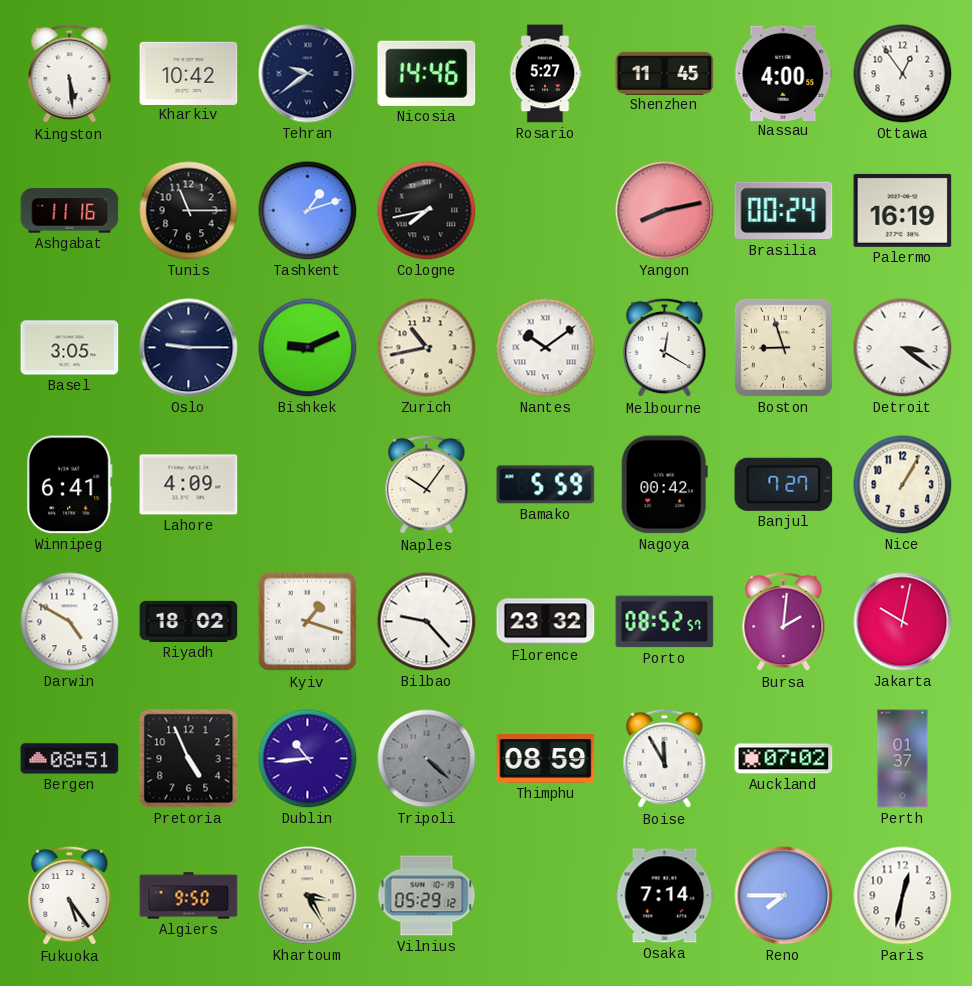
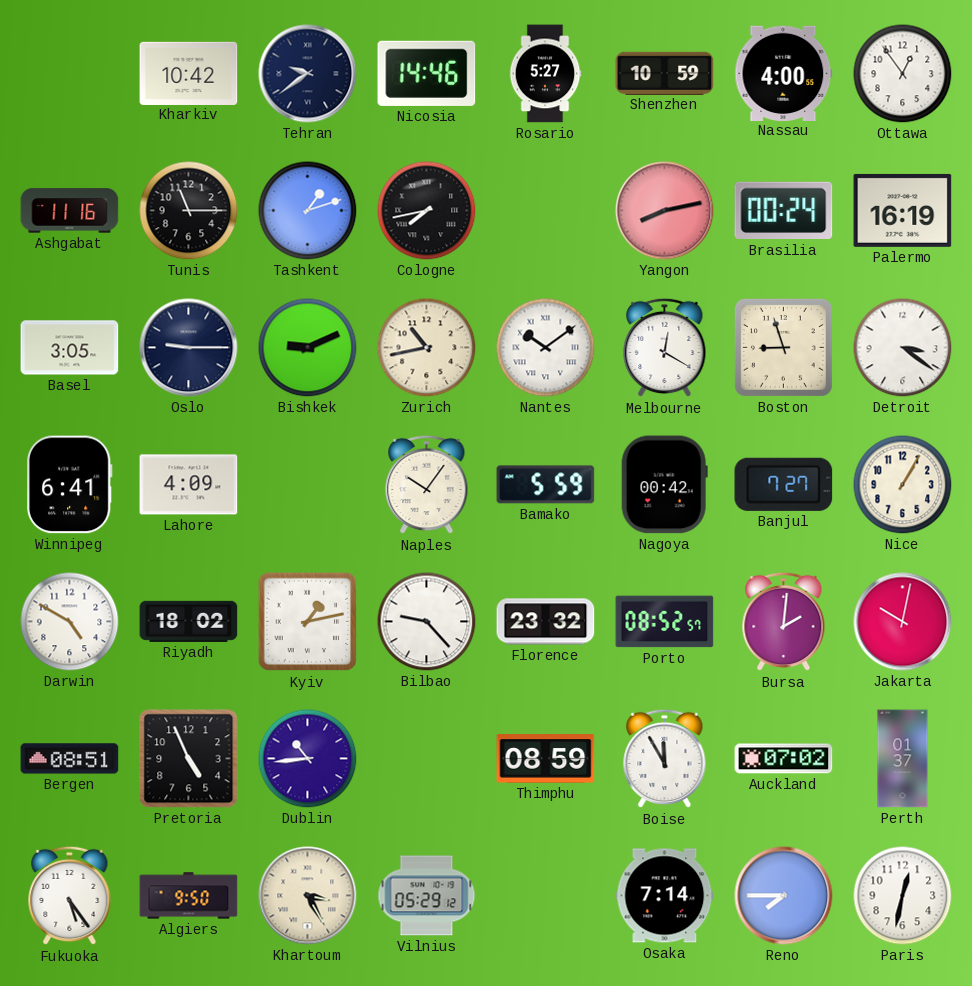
Kingston: 5:29 -> none
Shenzhen: 11:45 -> 10:59
Kyiv: 1:18 -> 1:13
Tripoli: 4:22 -> none
